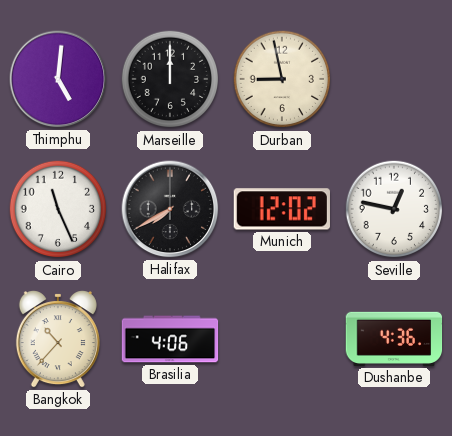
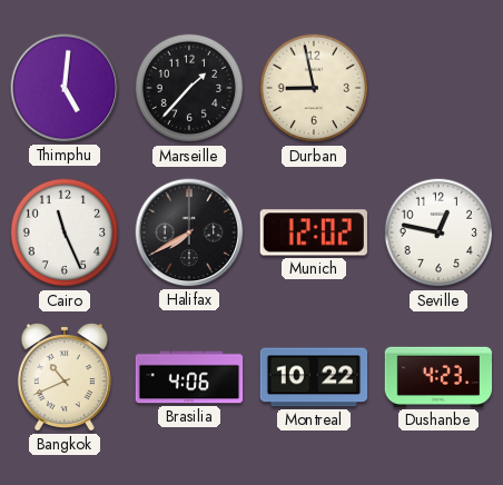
Marseille: 12:00 -> 1:37
Bangkok: 10:37 -> 10:41
Montreal: none -> 10:22
Dushanbe: 4:36 -> 4:23
